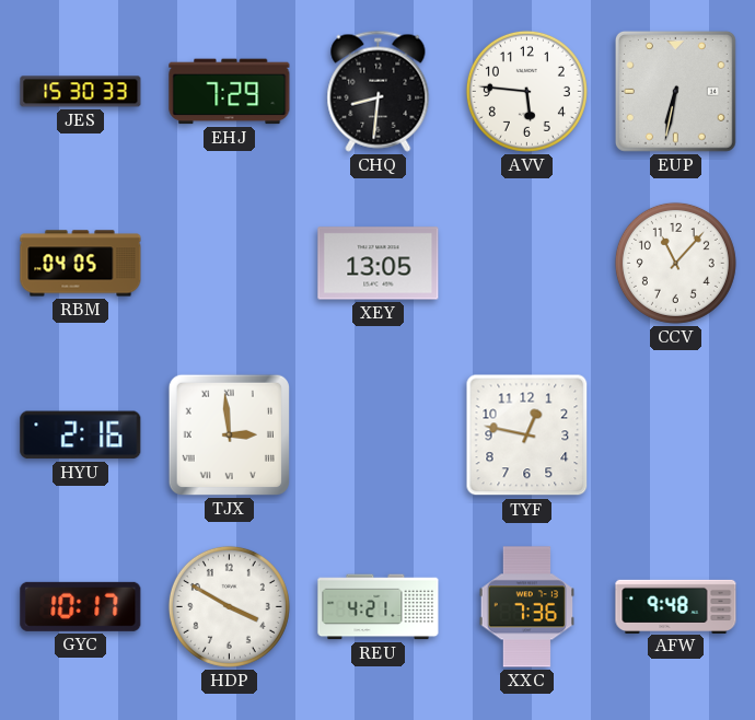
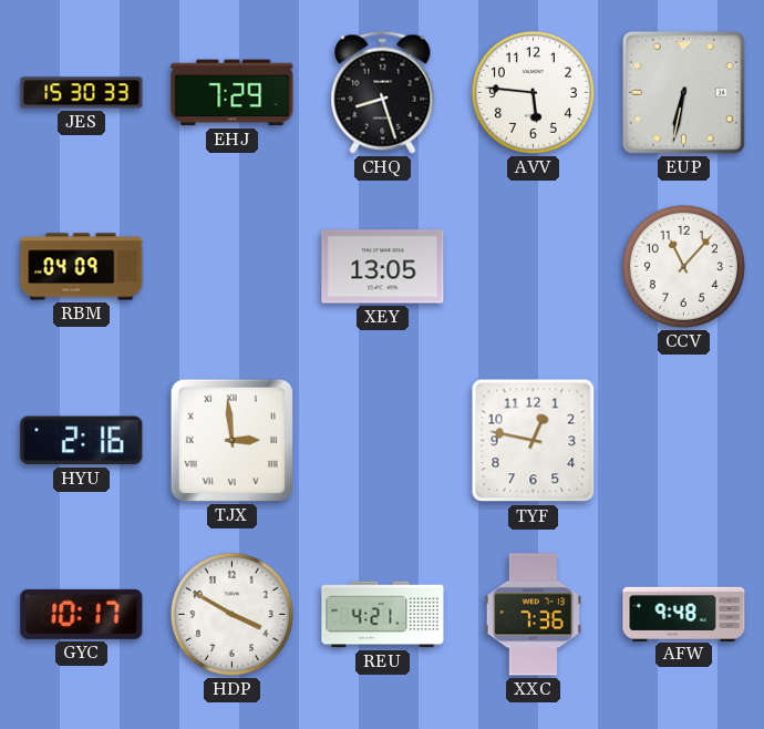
CHQ: 8:31 -> 8:27
RBM: 04:05 -> 04:09
